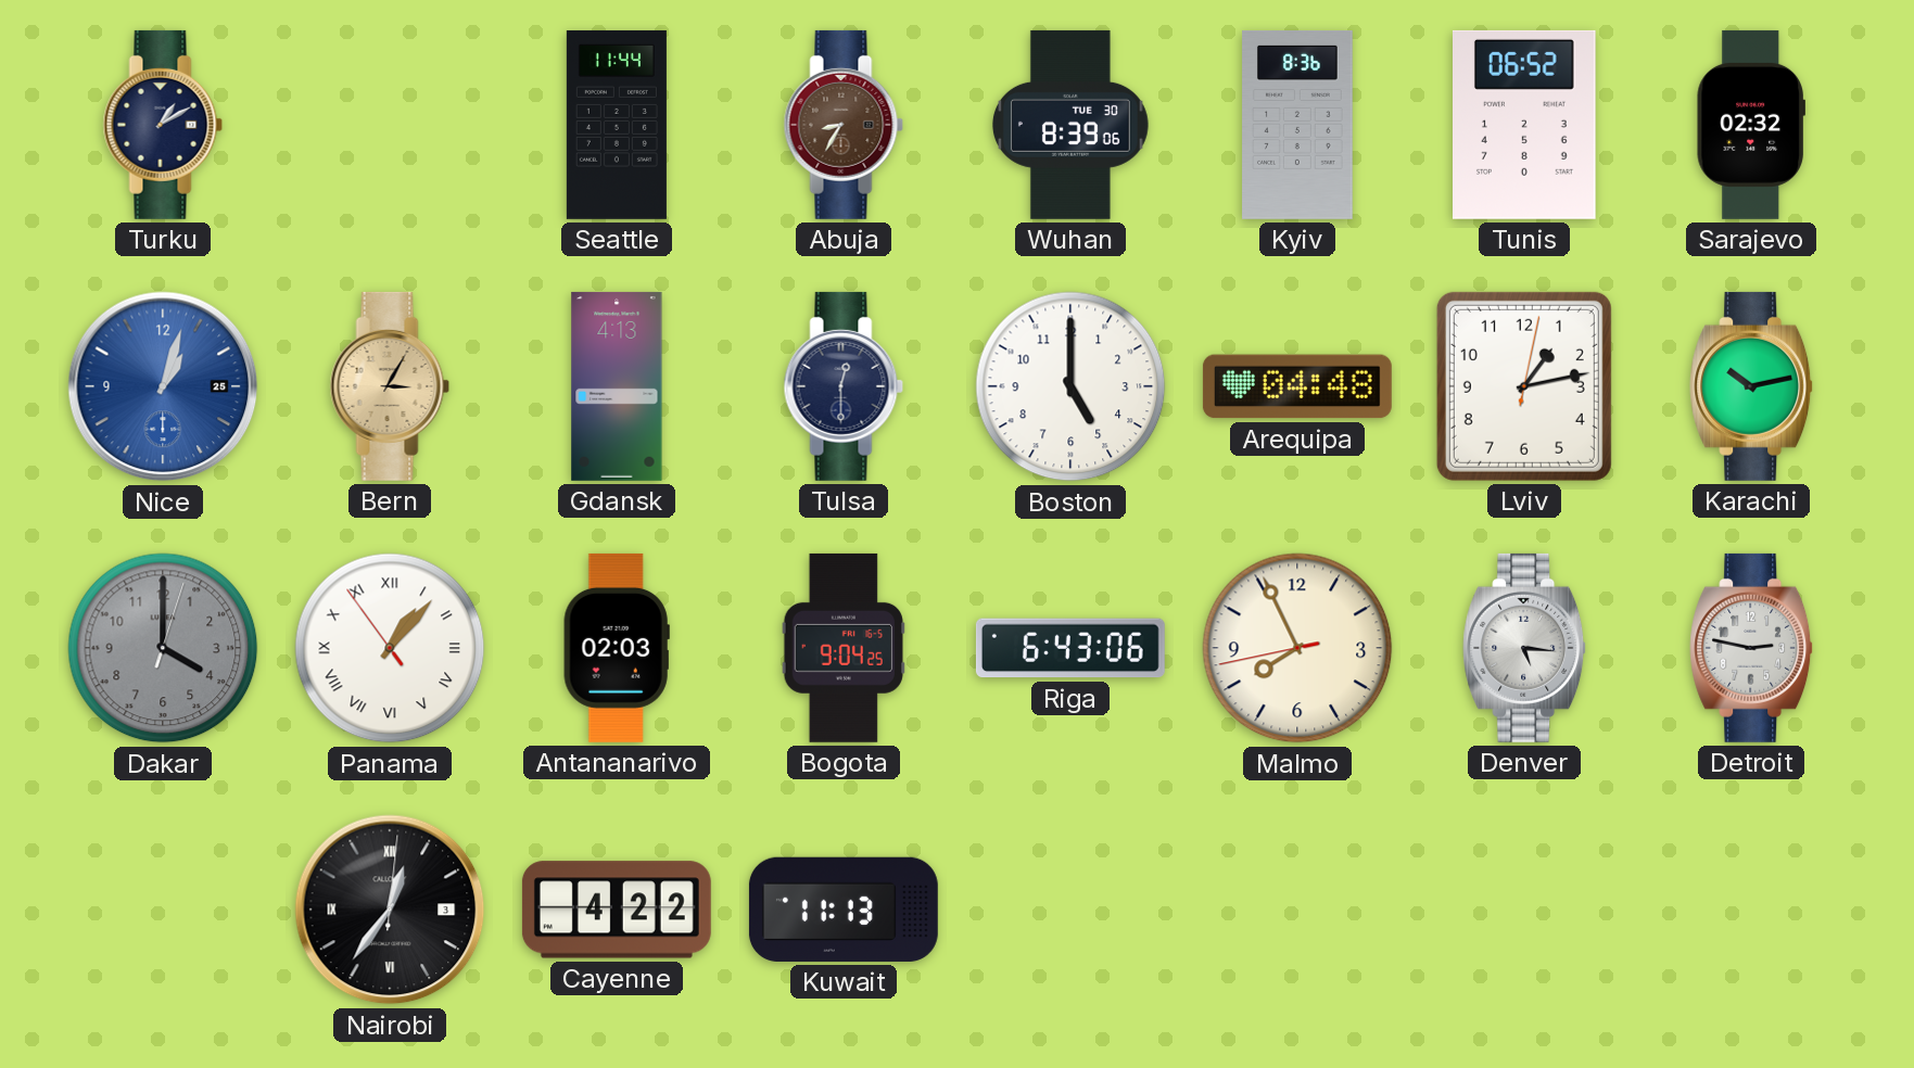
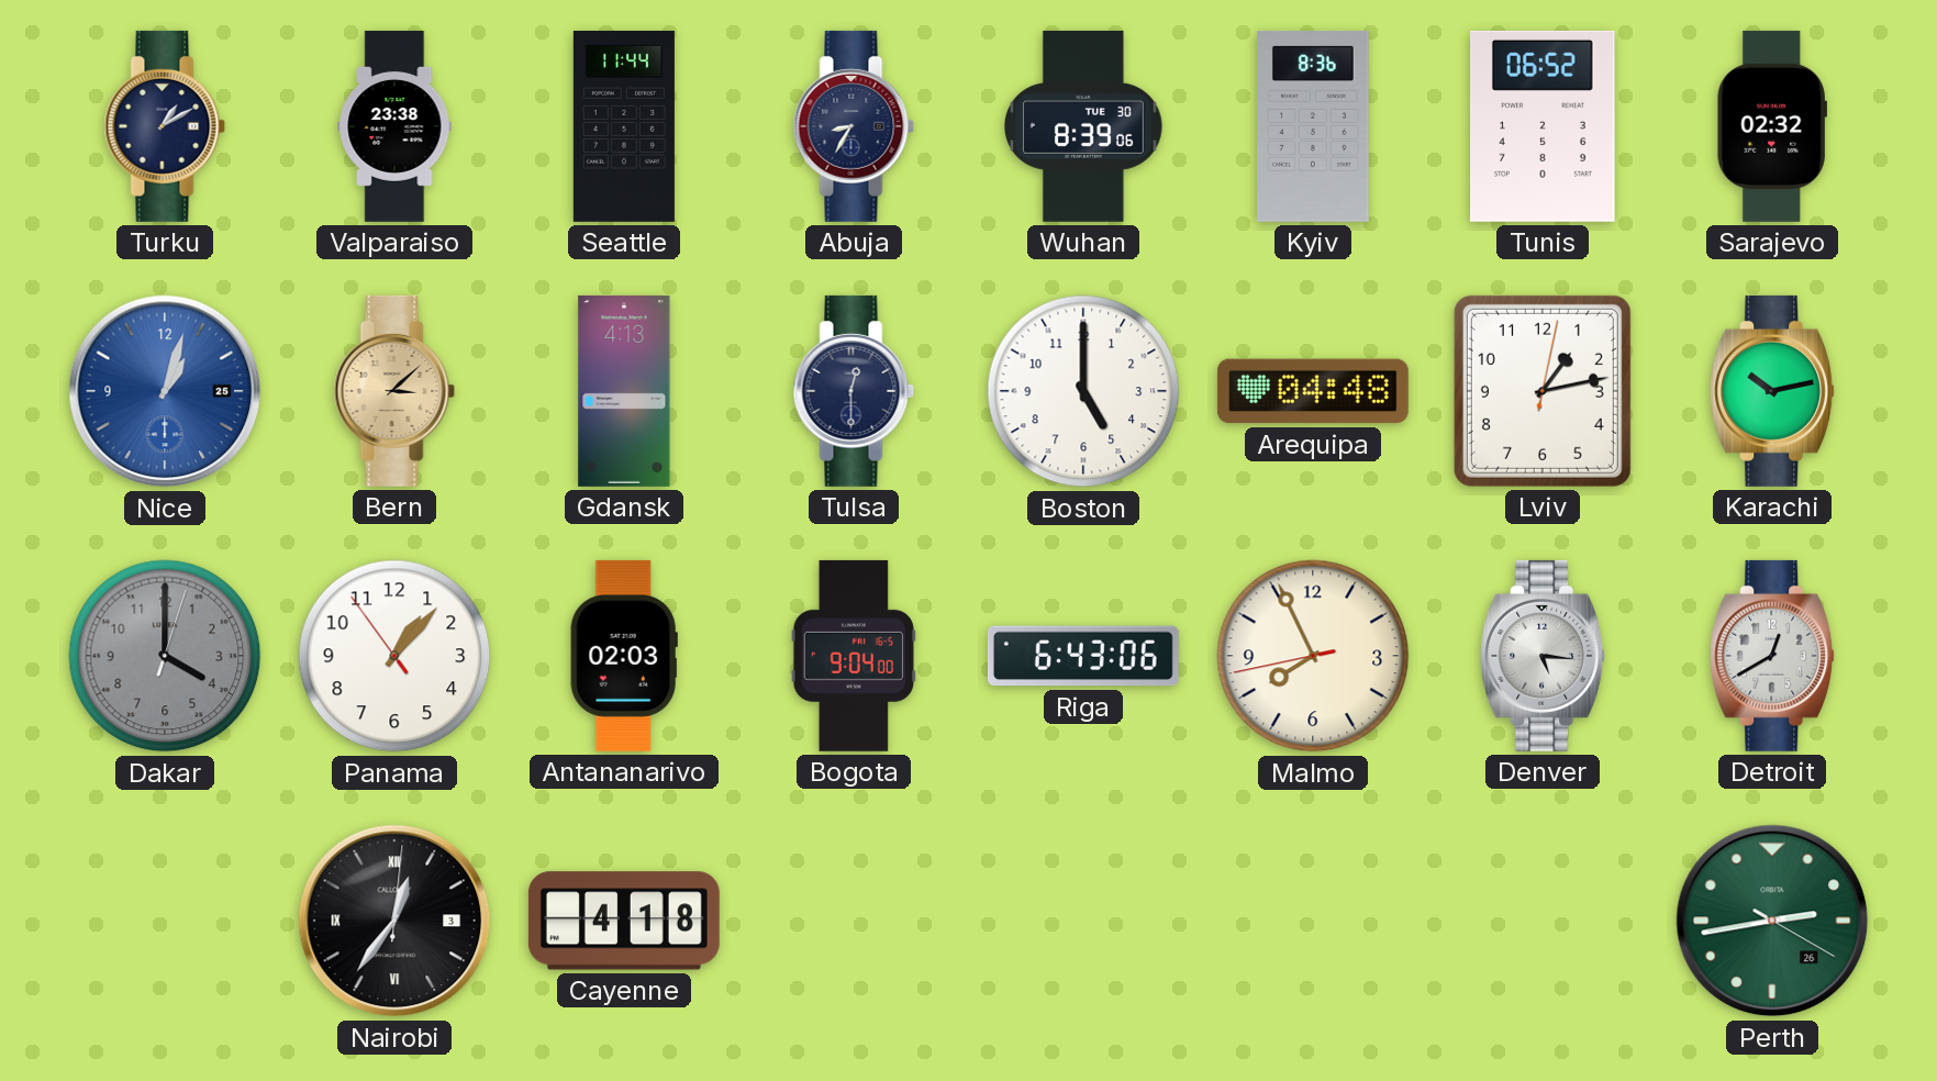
Valparaiso: none -> 23:38
Abuja dial: brown -> navy
Bern: 3:05 -> 3:08
Panama numerals: Roman -> Arabic
Bogota: 9:04:25 -> 9:04:00
Detroit: 2:47 -> 12:40
Cayenne: 4:22 -> 4:18
Kuwait: 11:13 -> none
Perth: none -> 2:43
